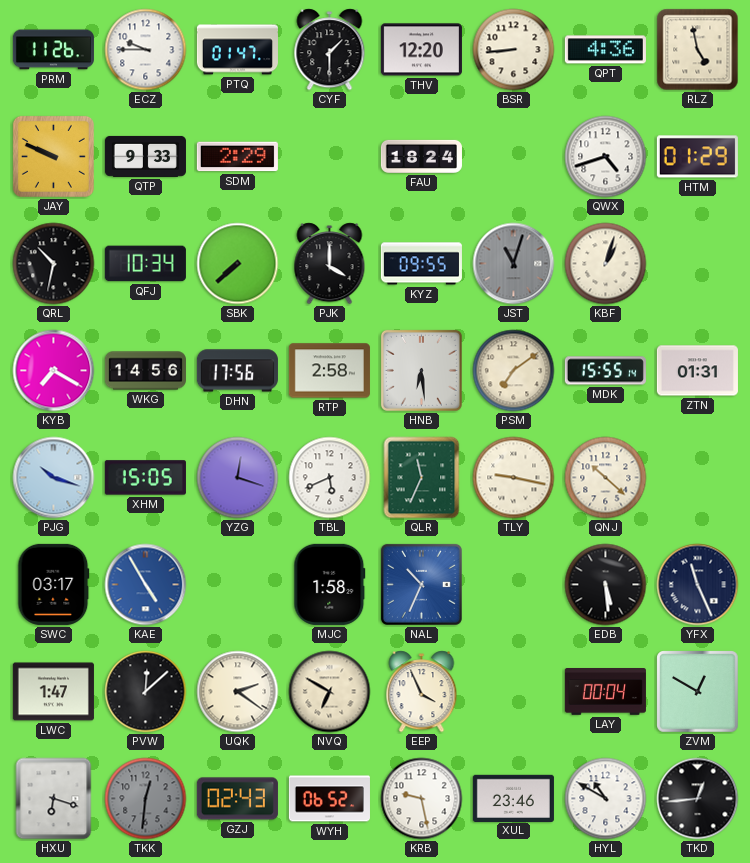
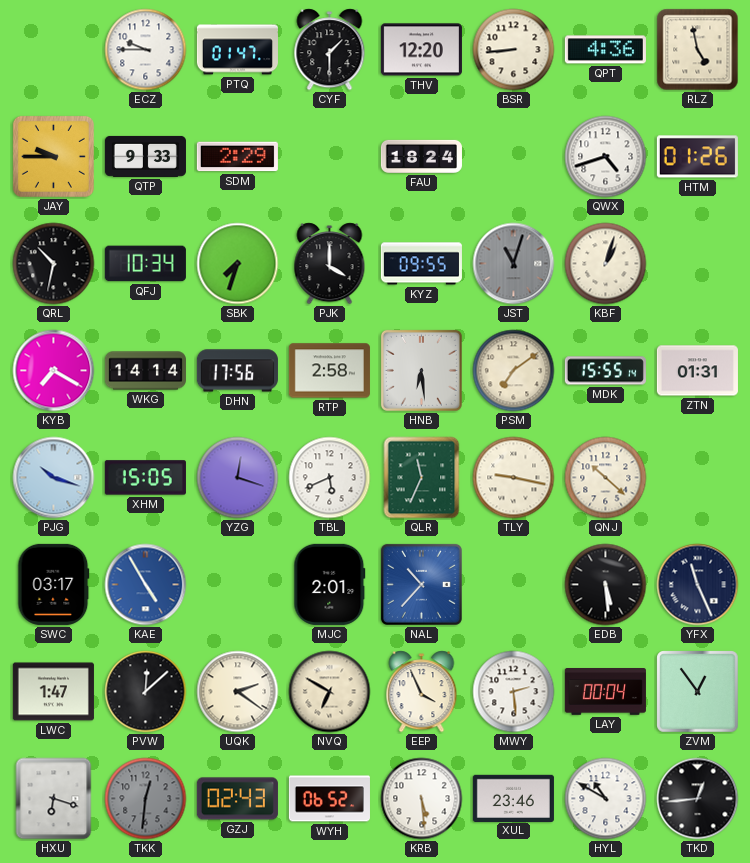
PRM: 11:26 -> none
JAY: 9:49 -> 9:45
HTM: 01:29 -> 01:26
SBK: 7:38 -> 7:33
WKG: 14:56 -> 14:14
MJC: 1:58 -> 2:01
NAL: 10:34 -> 10:37
MWY: none -> 2:29
ZVM: 12:50 -> 12:54
KRB: 9:28 -> 5:29
